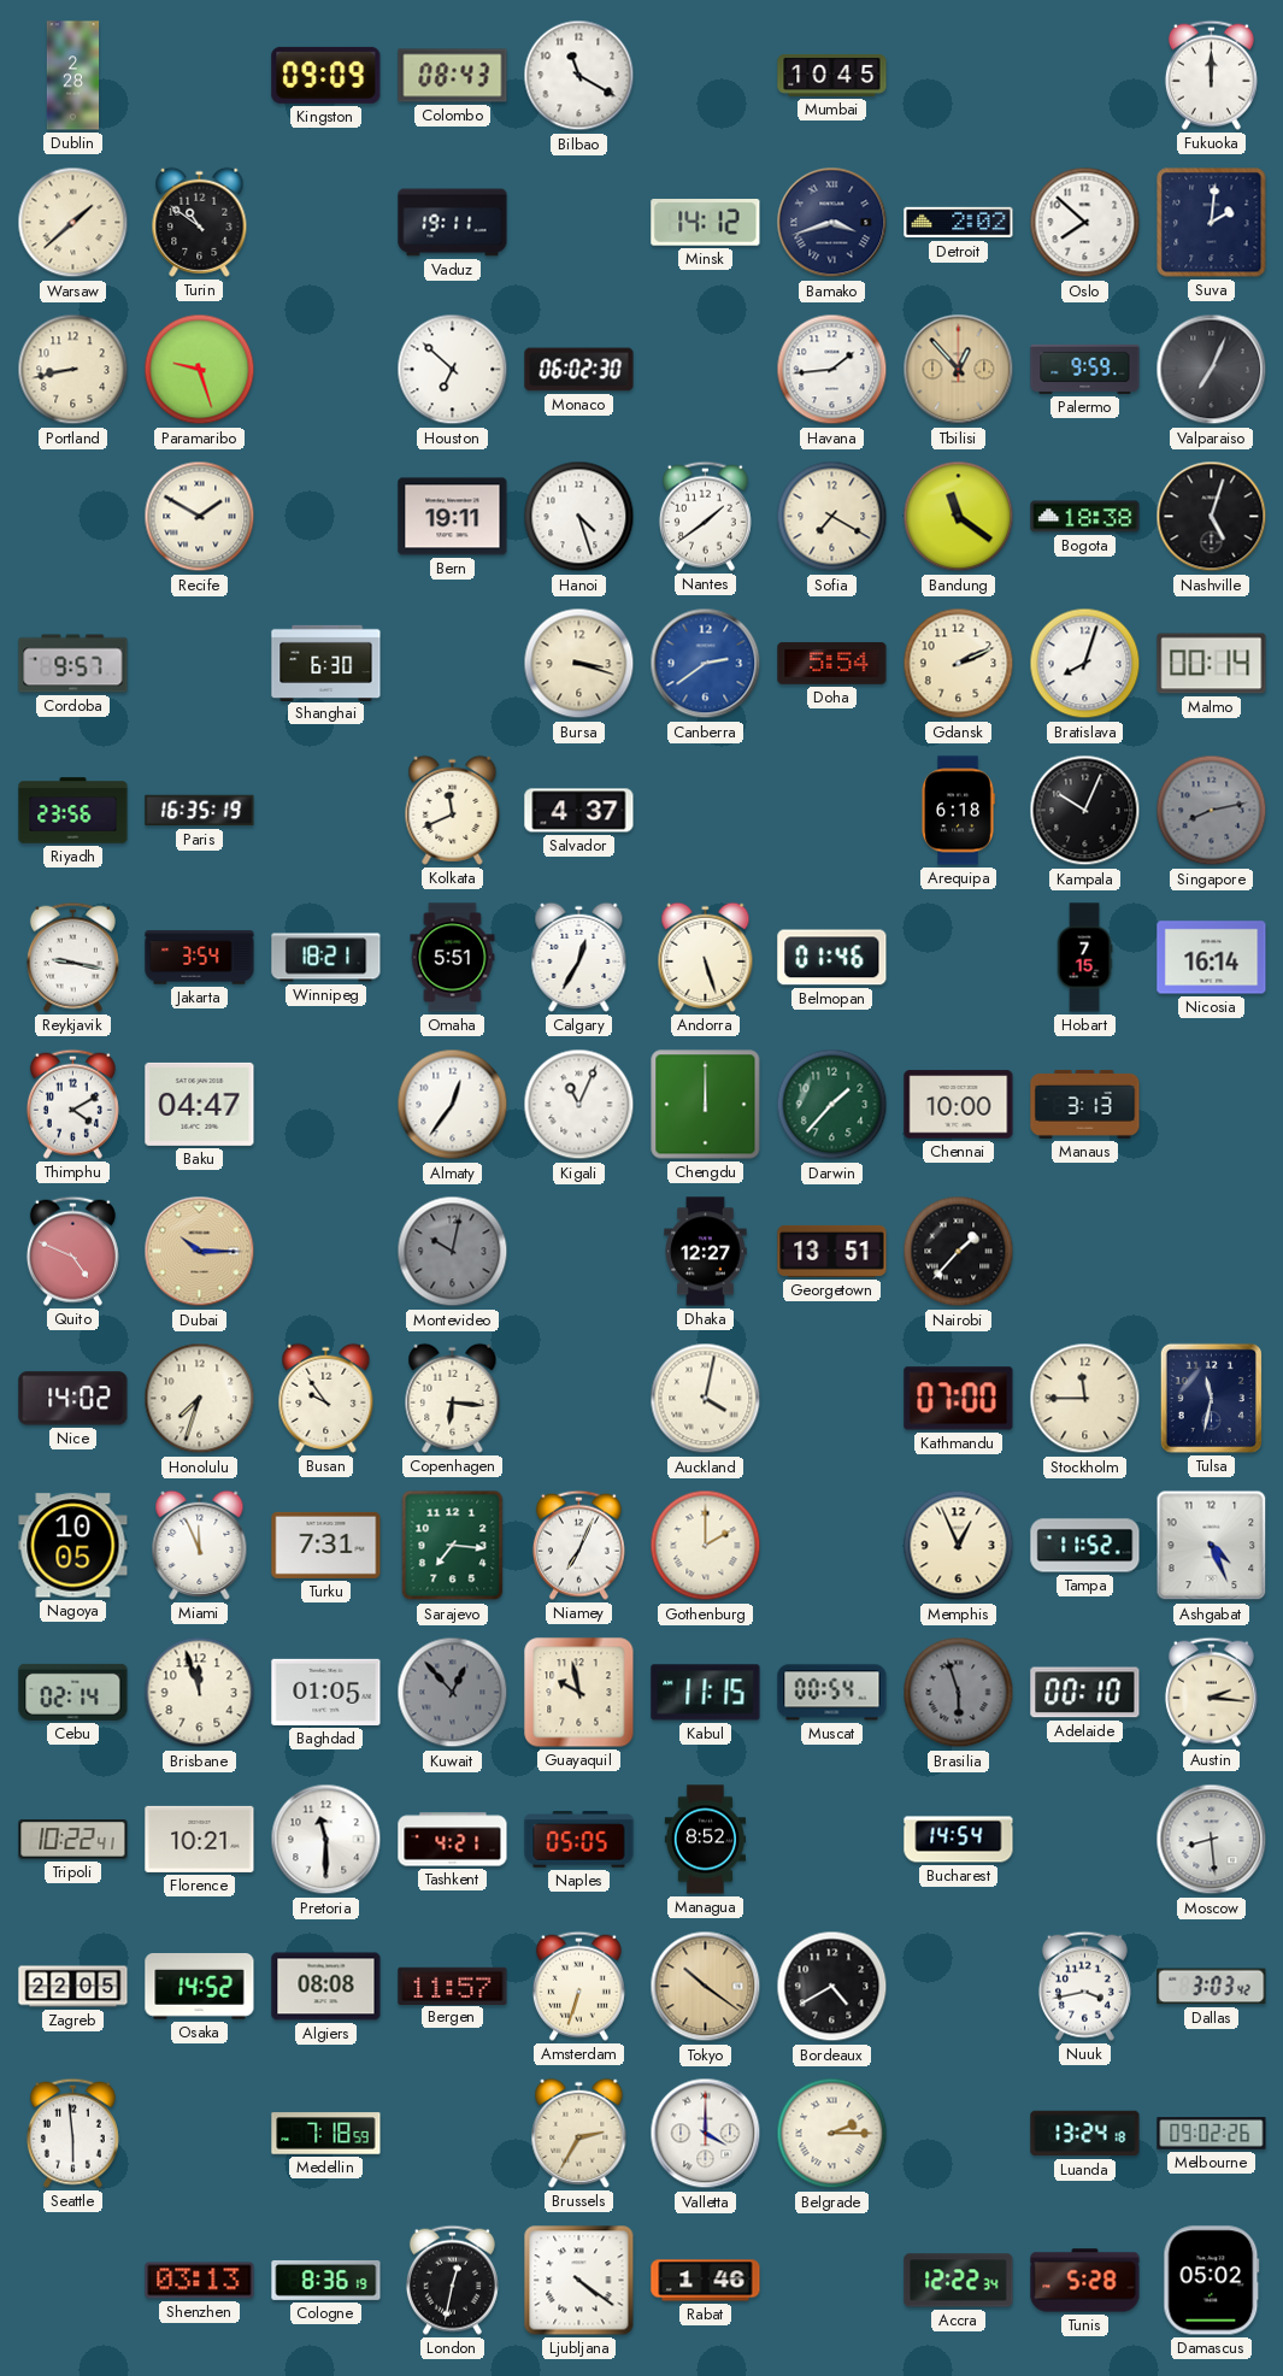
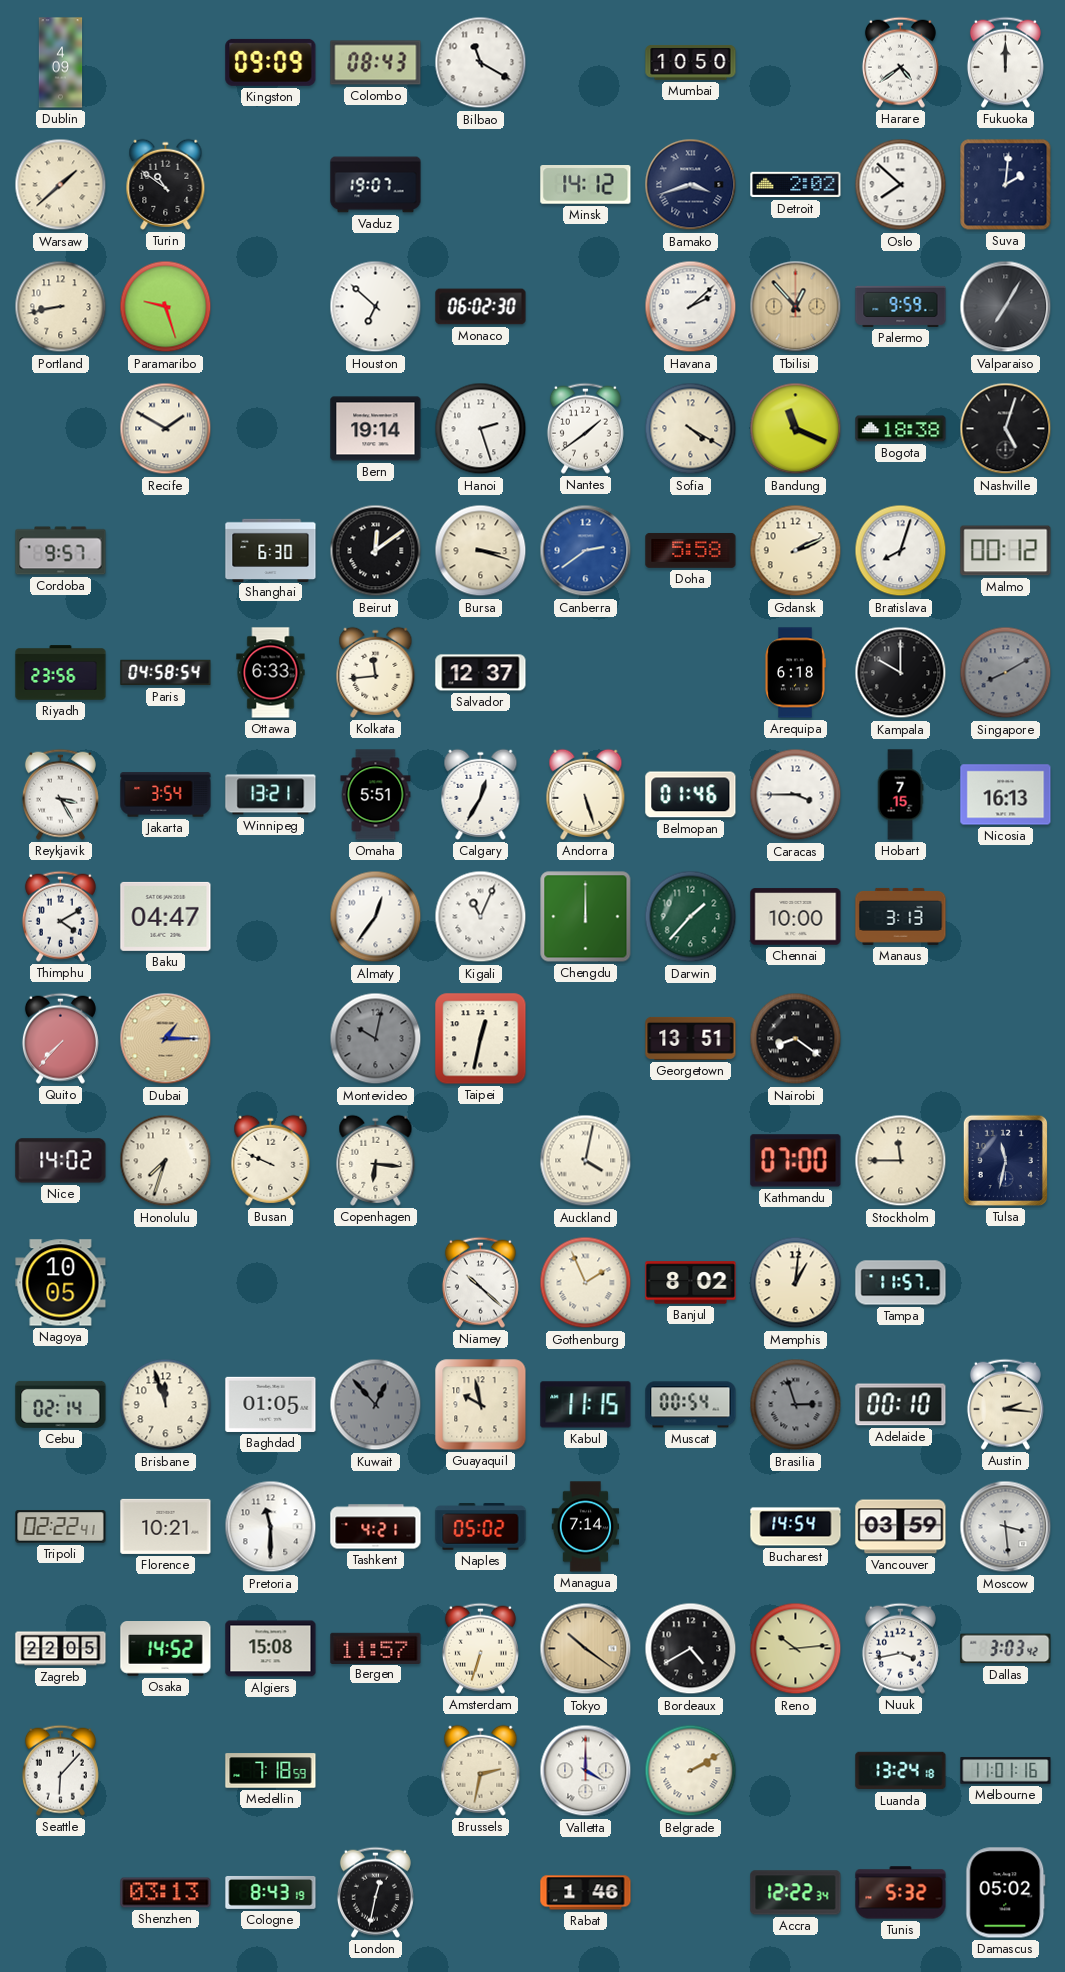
Dublin: 2:28 -> 4:09
Mumbai: 10:45 -> 10:50
Harare: none -> 4:39
Vaduz: 19:11 -> 19:07
Havana: 1:44 -> 2:08
Valparaiso: 7:04 -> 7:05
Bern: 19:11 -> 19:14
Hanoi: 4:27 -> 2:27
Sofia: 7:20 -> 4:20
Bandung: 11:21 -> 11:19
Beirut: none -> 12:09
Doha: 5:54 -> 5:58
Malmo: 00:14 -> 00:12
Paris: 16:35 -> 04:58
Ottawa: none -> 6:33
Kolkata: 11:41 -> 11:44
Salvador: 4:37 -> 12:37
Kampala: 10:04 -> 10:00
Singapore: 8:13 -> 8:10
Reykjavik: 9:17 -> 3:25
Winnipeg: 18:21 -> 13:21
Caracas: none -> 3:45
Nicosia: 16:14 -> 16:13
Quito: 4:49 -> 7:37
Dubai: 10:15 -> 1:15
Taipei: none -> 12:32
Dhaka: 12:27 -> none
Nairobi: 1:37 -> 8:21
Busan: 9:54 -> 9:49
Miami: 11:56 -> none
Turku: 7:31 -> none
Sarajevo: 7:16 -> none
Niamey: 7:04 -> 10:22
Gothenburg: 2:00 -> 1:56
Banjul: none -> 8:02
Memphis: 12:56 -> 1:01
Tampa: 11:52 -> 11:57
Ashgabat: 4:26 -> none
Brasilia: 5:57 -> 2:57
Tripoli: 10:22 -> 02:22
Naples: 05:05 -> 05:02
Managua: 8:52 -> 7:14
Vancouver: none -> 03:59
Moscow: 8:29 -> 3:29
Algiers: 08:08 -> 15:08
Reno: none -> 10:14
Seattle: 5:59 -> 6:07
Brussels: 2:35 -> 2:32
Belgrade: 2:15 -> 2:10
Melbourne: 09:02 -> 11:01
Cologne: 8:36 -> 8:43
Ljubljana: 4:21 -> none
Tunis: 5:28 -> 5:32
